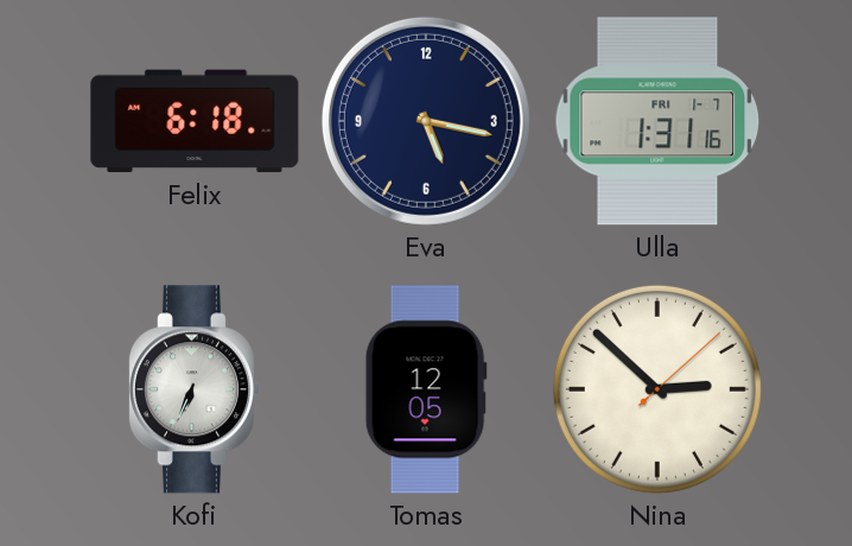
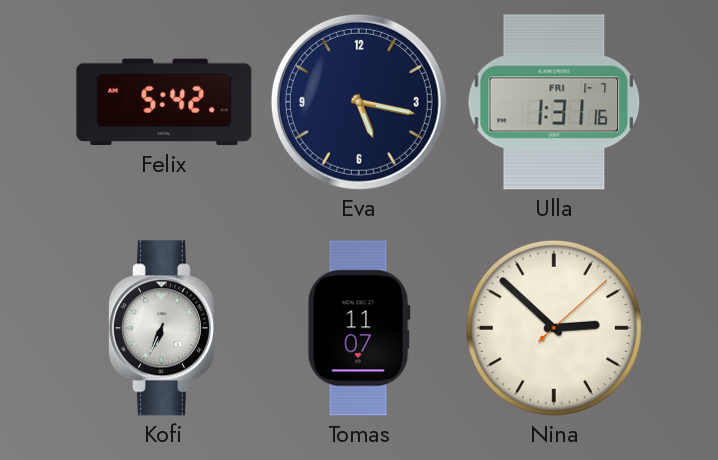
Felix: 6:18 -> 5:42
Tomas: 12:05 -> 11:07
